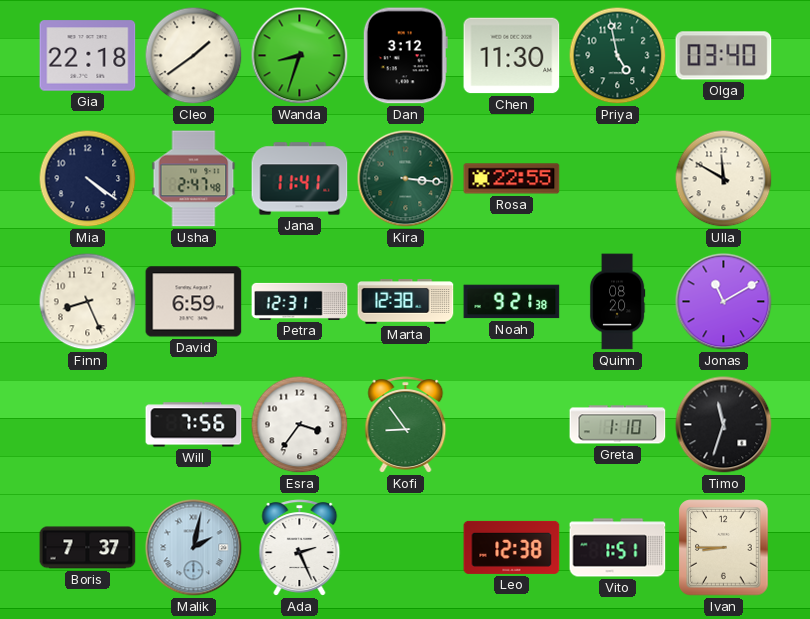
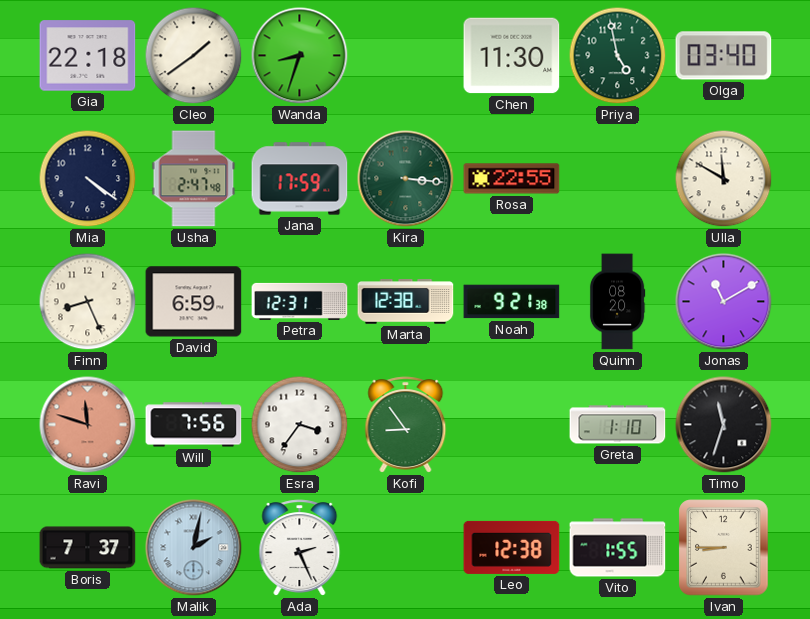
Dan: 3:12 -> none
Jana: 11:41 -> 17:59
Ravi: none -> 11:48
Vito: 1:51 -> 1:55
